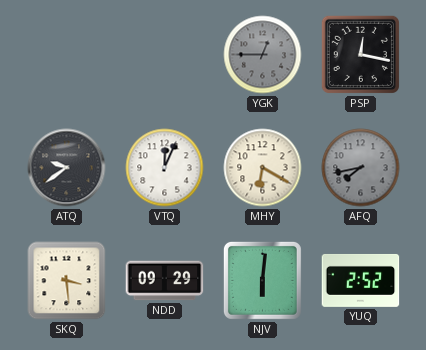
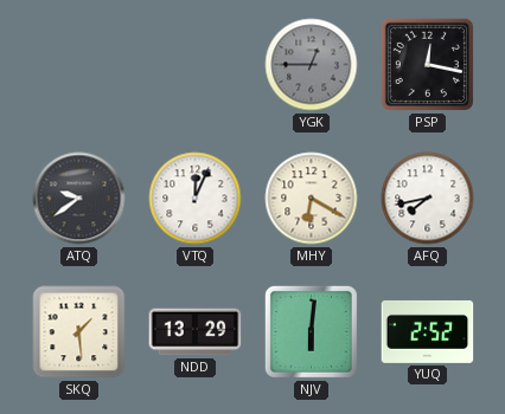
AFQ dial: grey -> white
SKQ: 3:29 -> 1:29
NDD: 09:29 -> 13:29
